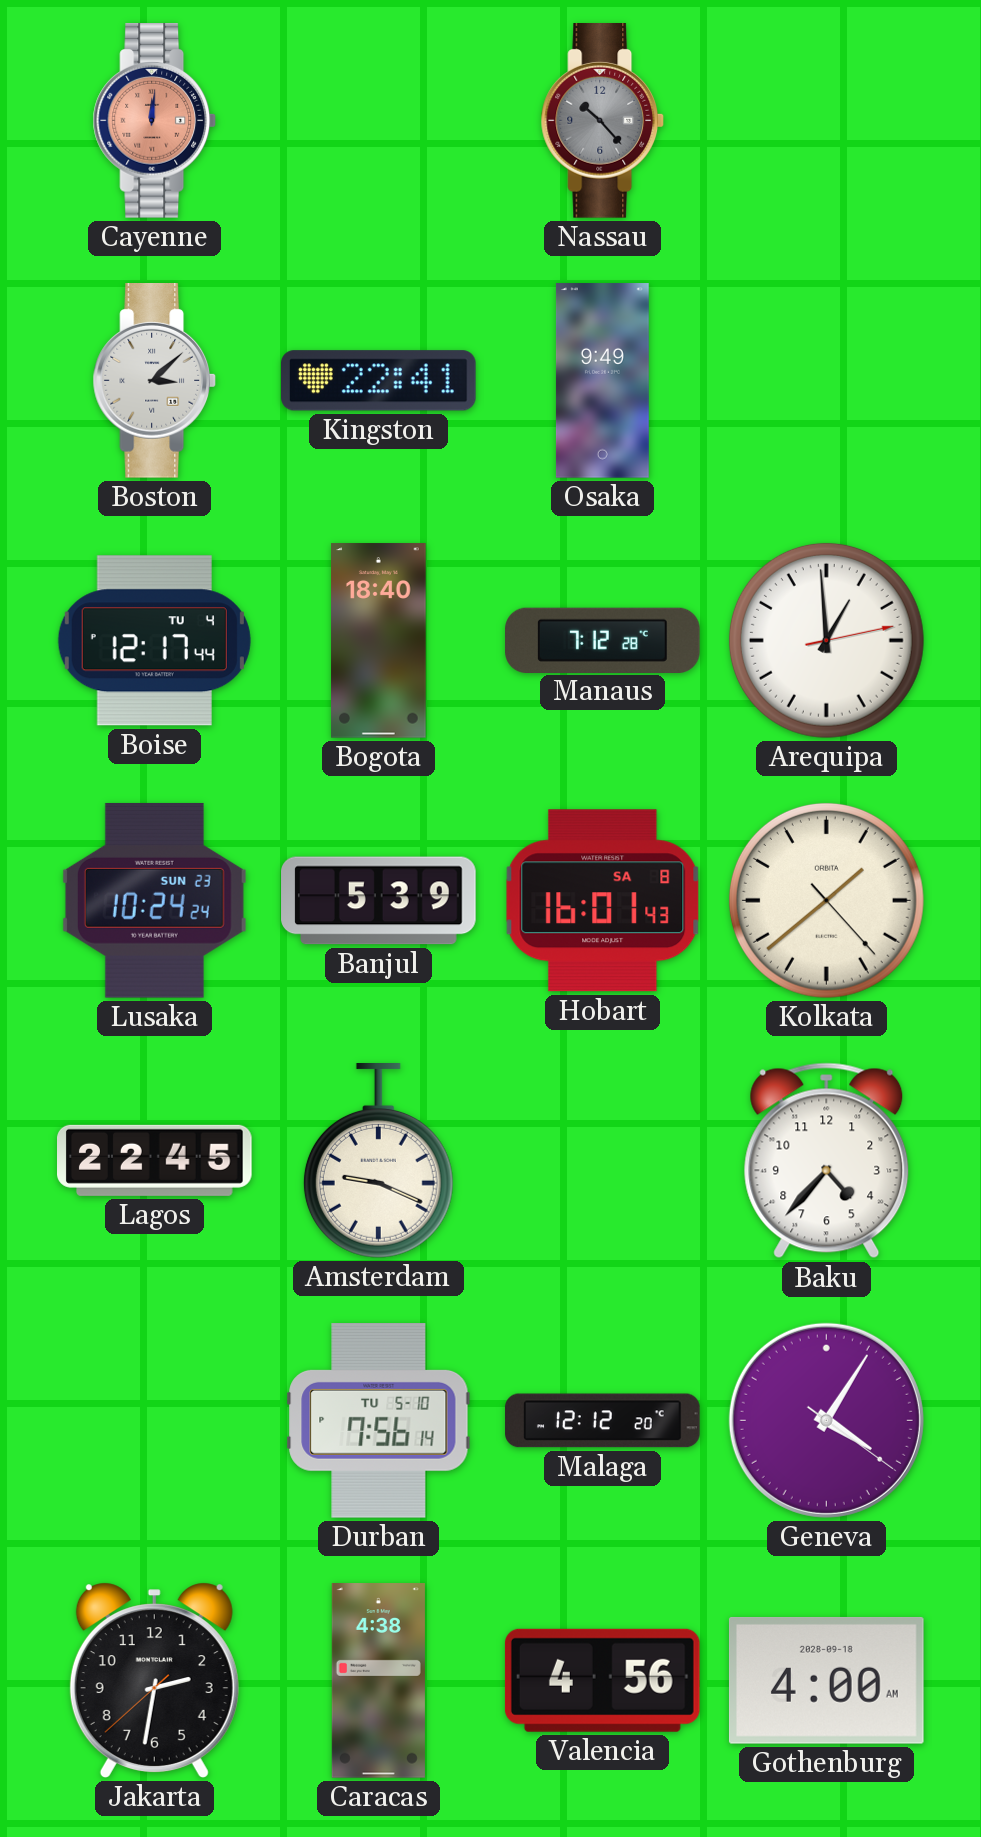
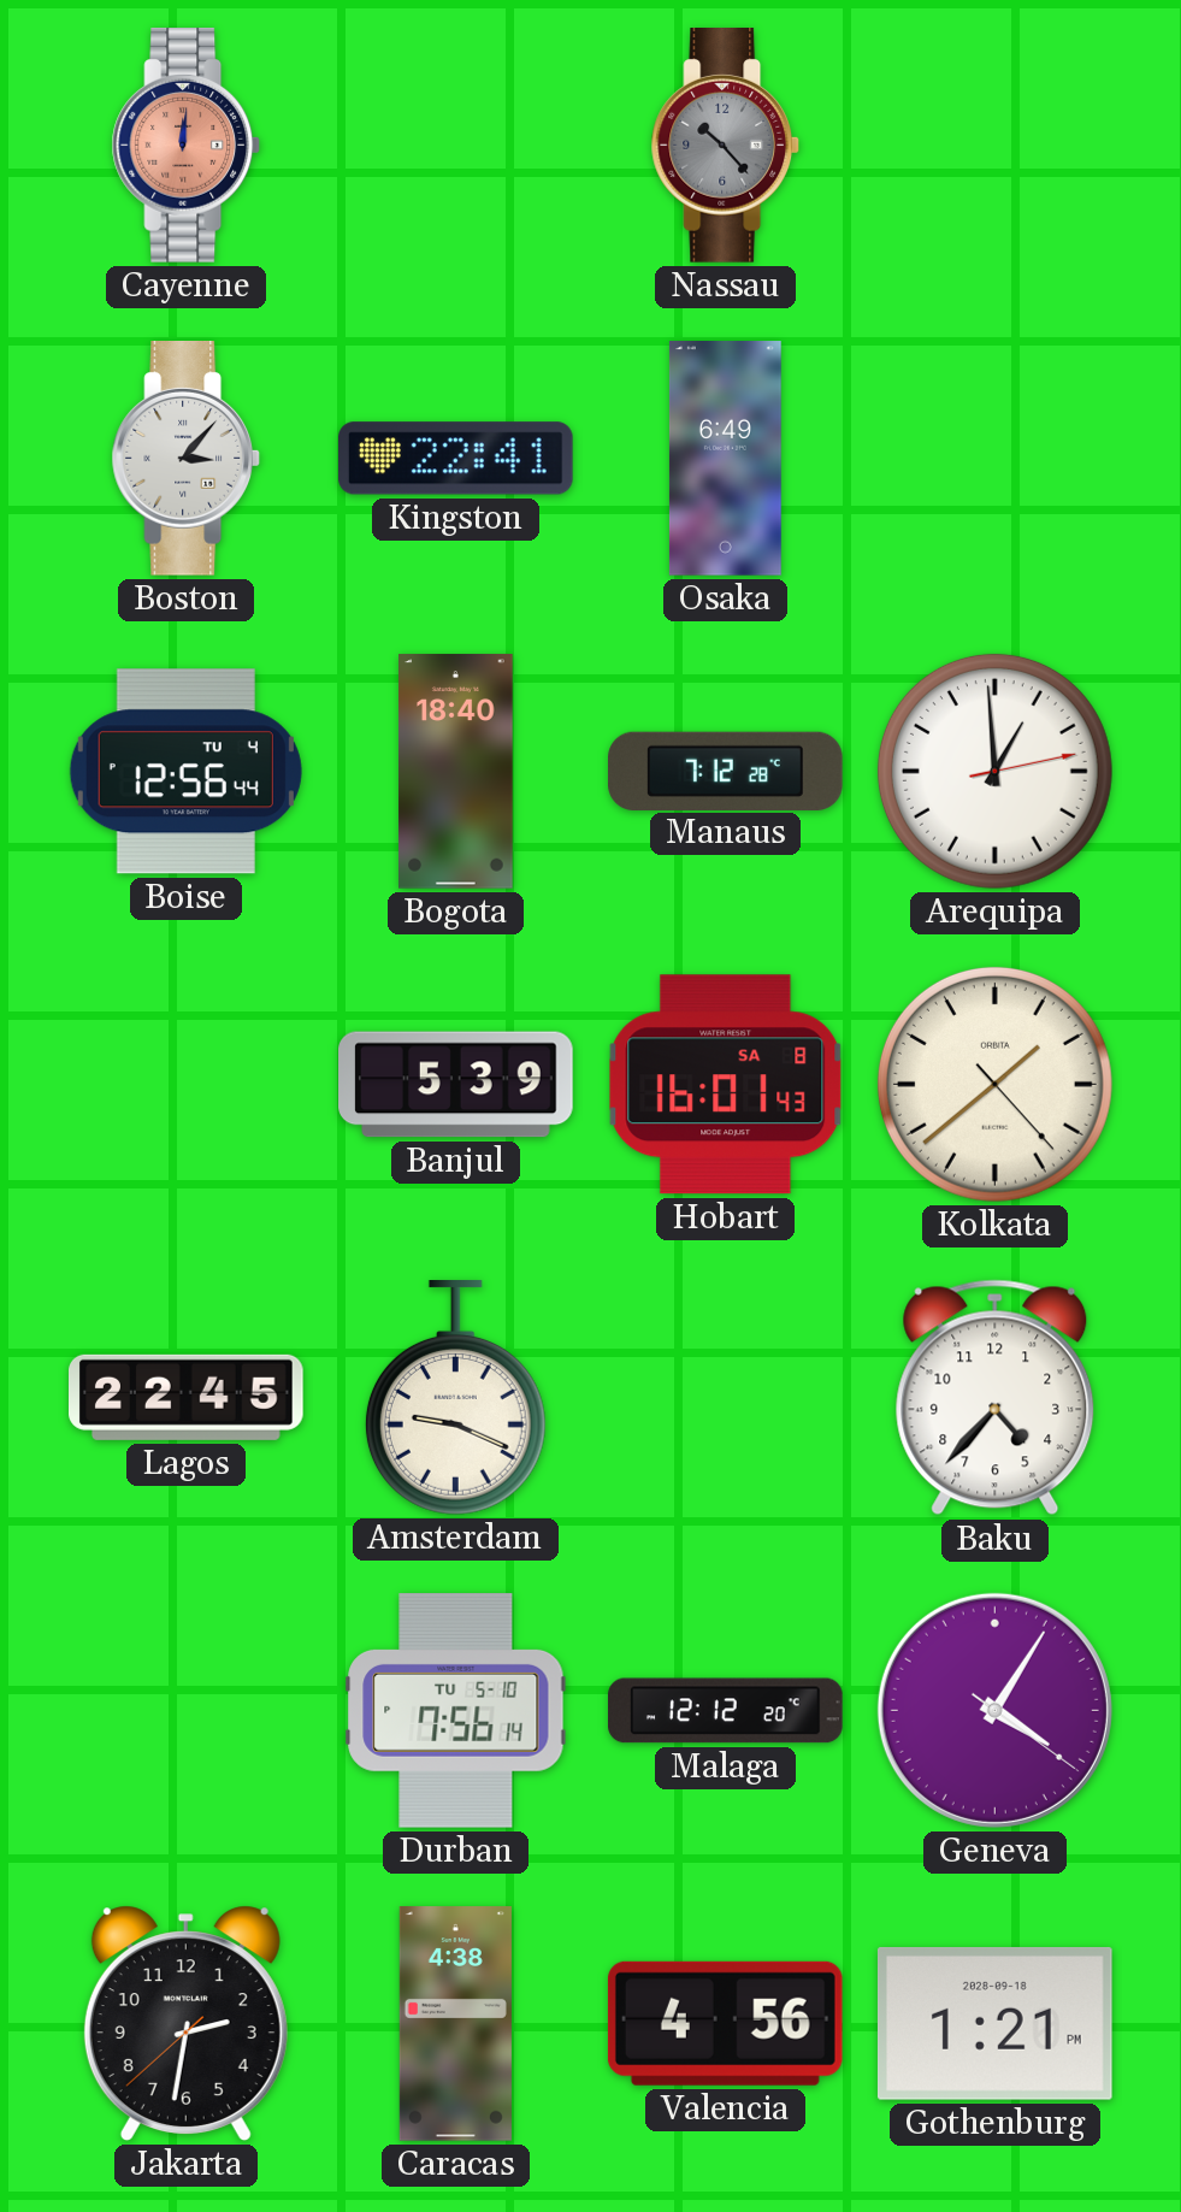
Boston: 3:08 -> 3:07
Osaka: 9:49 -> 6:49
Boise: 12:17 -> 12:56
Lusaka: 10:24 -> none
Gothenburg: 4:00 -> 1:21
